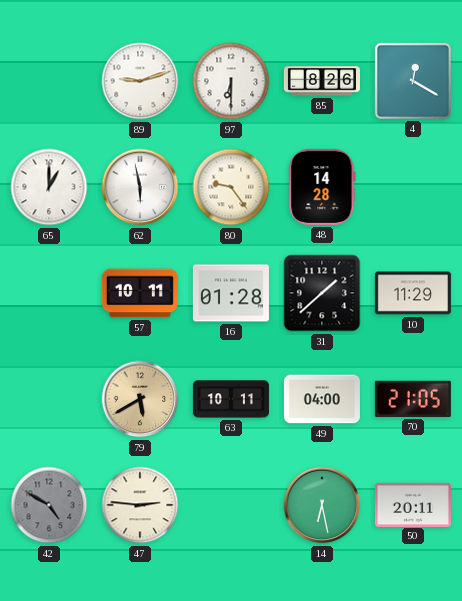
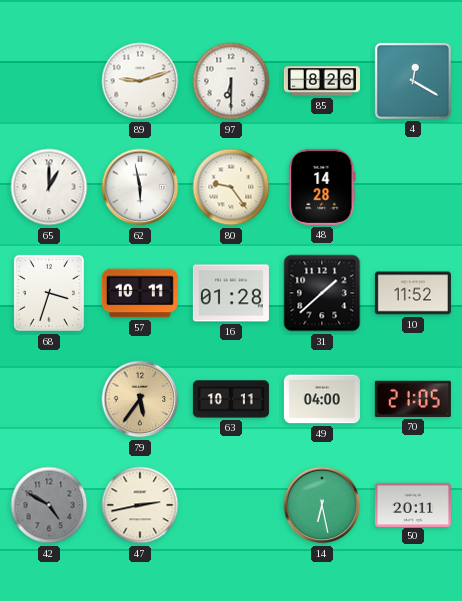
68: none -> 3:33
10: 11:29 -> 11:52
79: 5:40 -> 5:36
47: 2:46 -> 2:43
